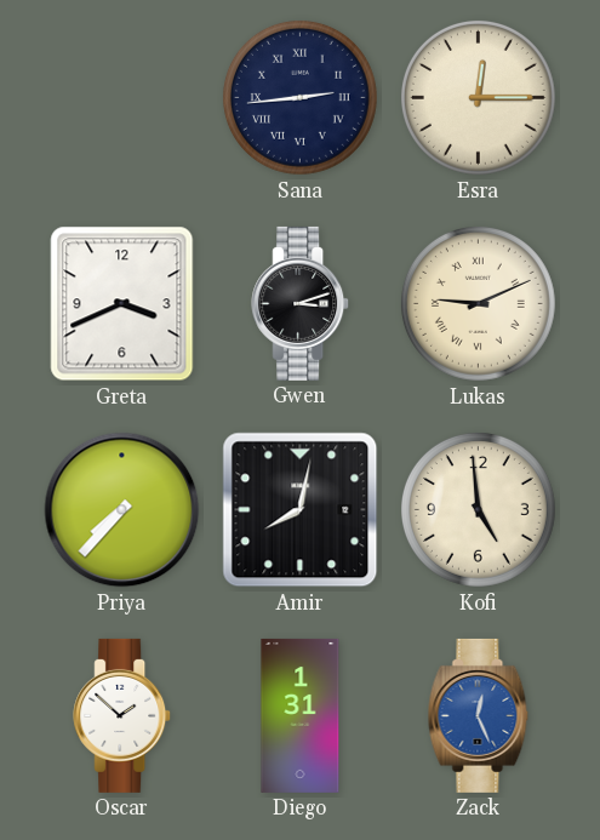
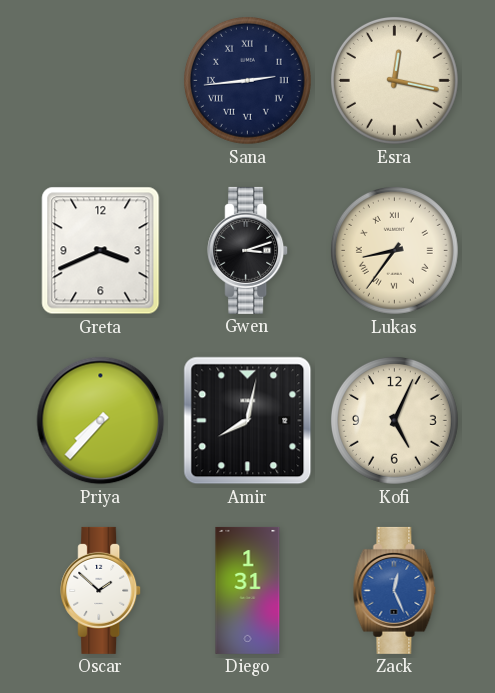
Esra: 12:15 -> 12:17
Lukas: 9:11 -> 8:36
Kofi: 4:59 -> 5:04
